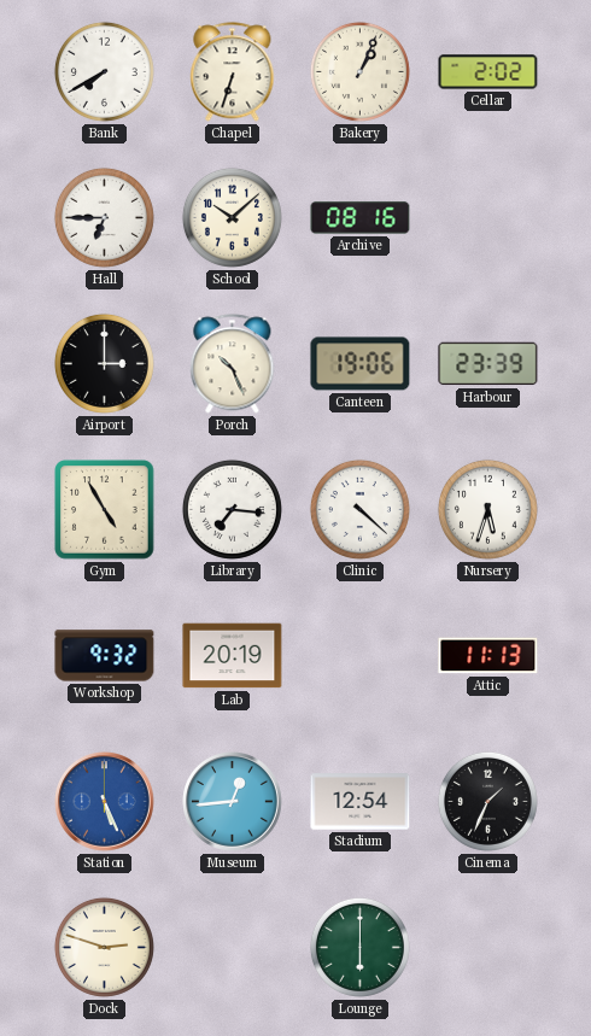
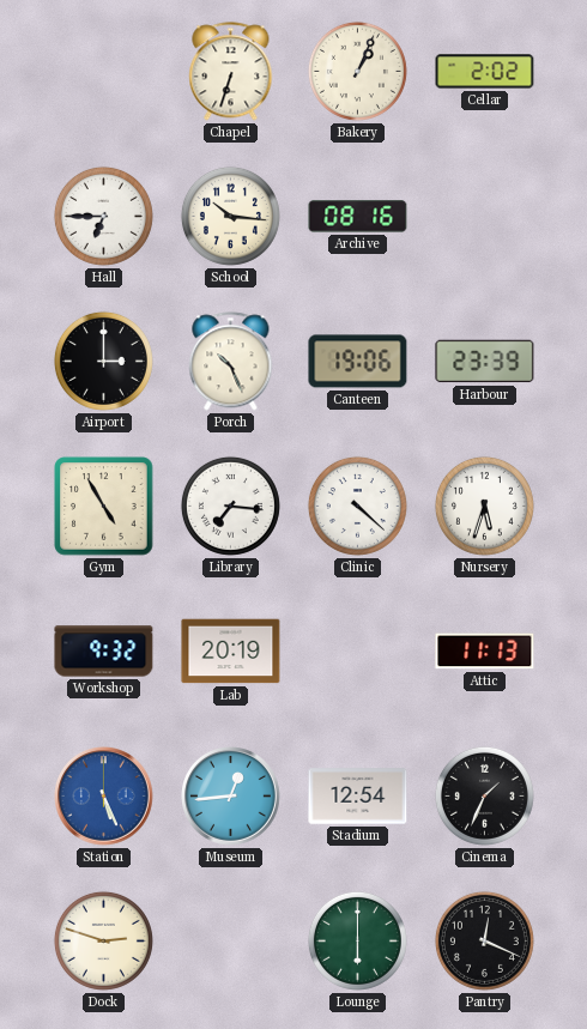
Bank: 7:40 -> none
School: 10:08 -> 10:16
Pantry: none -> 12:19
